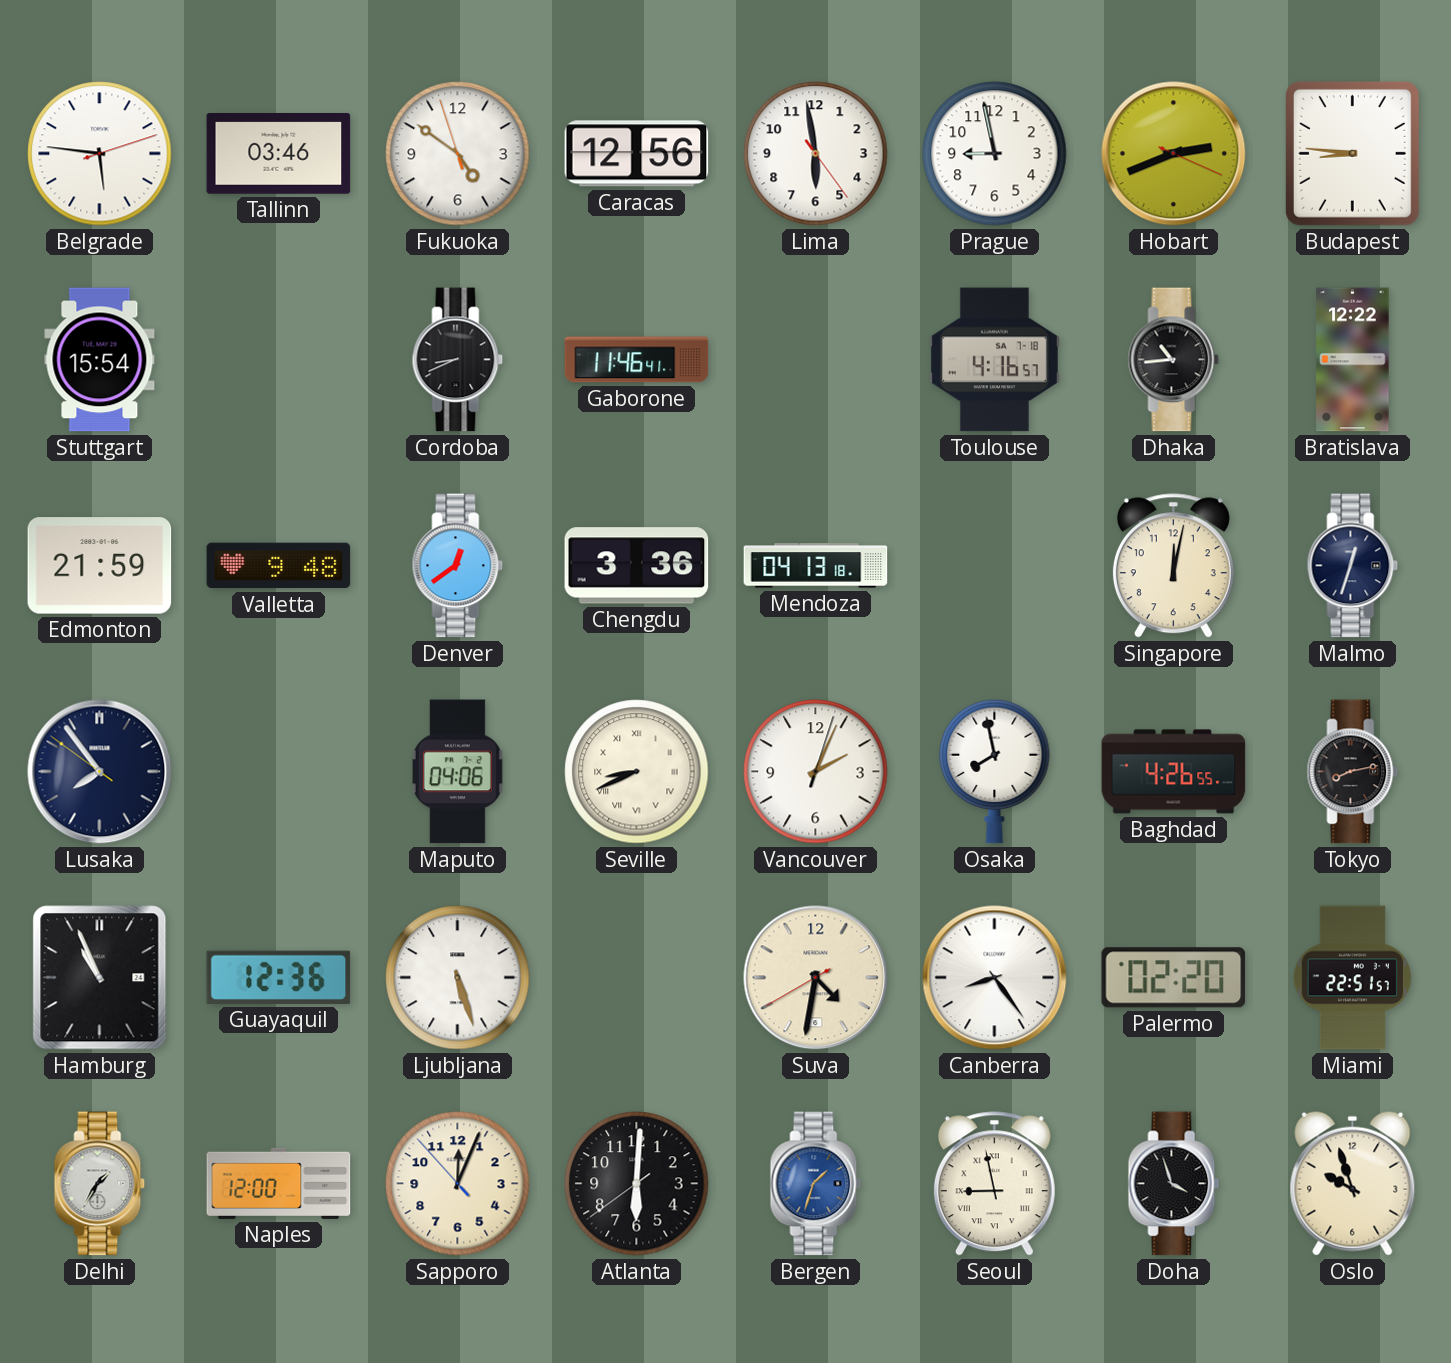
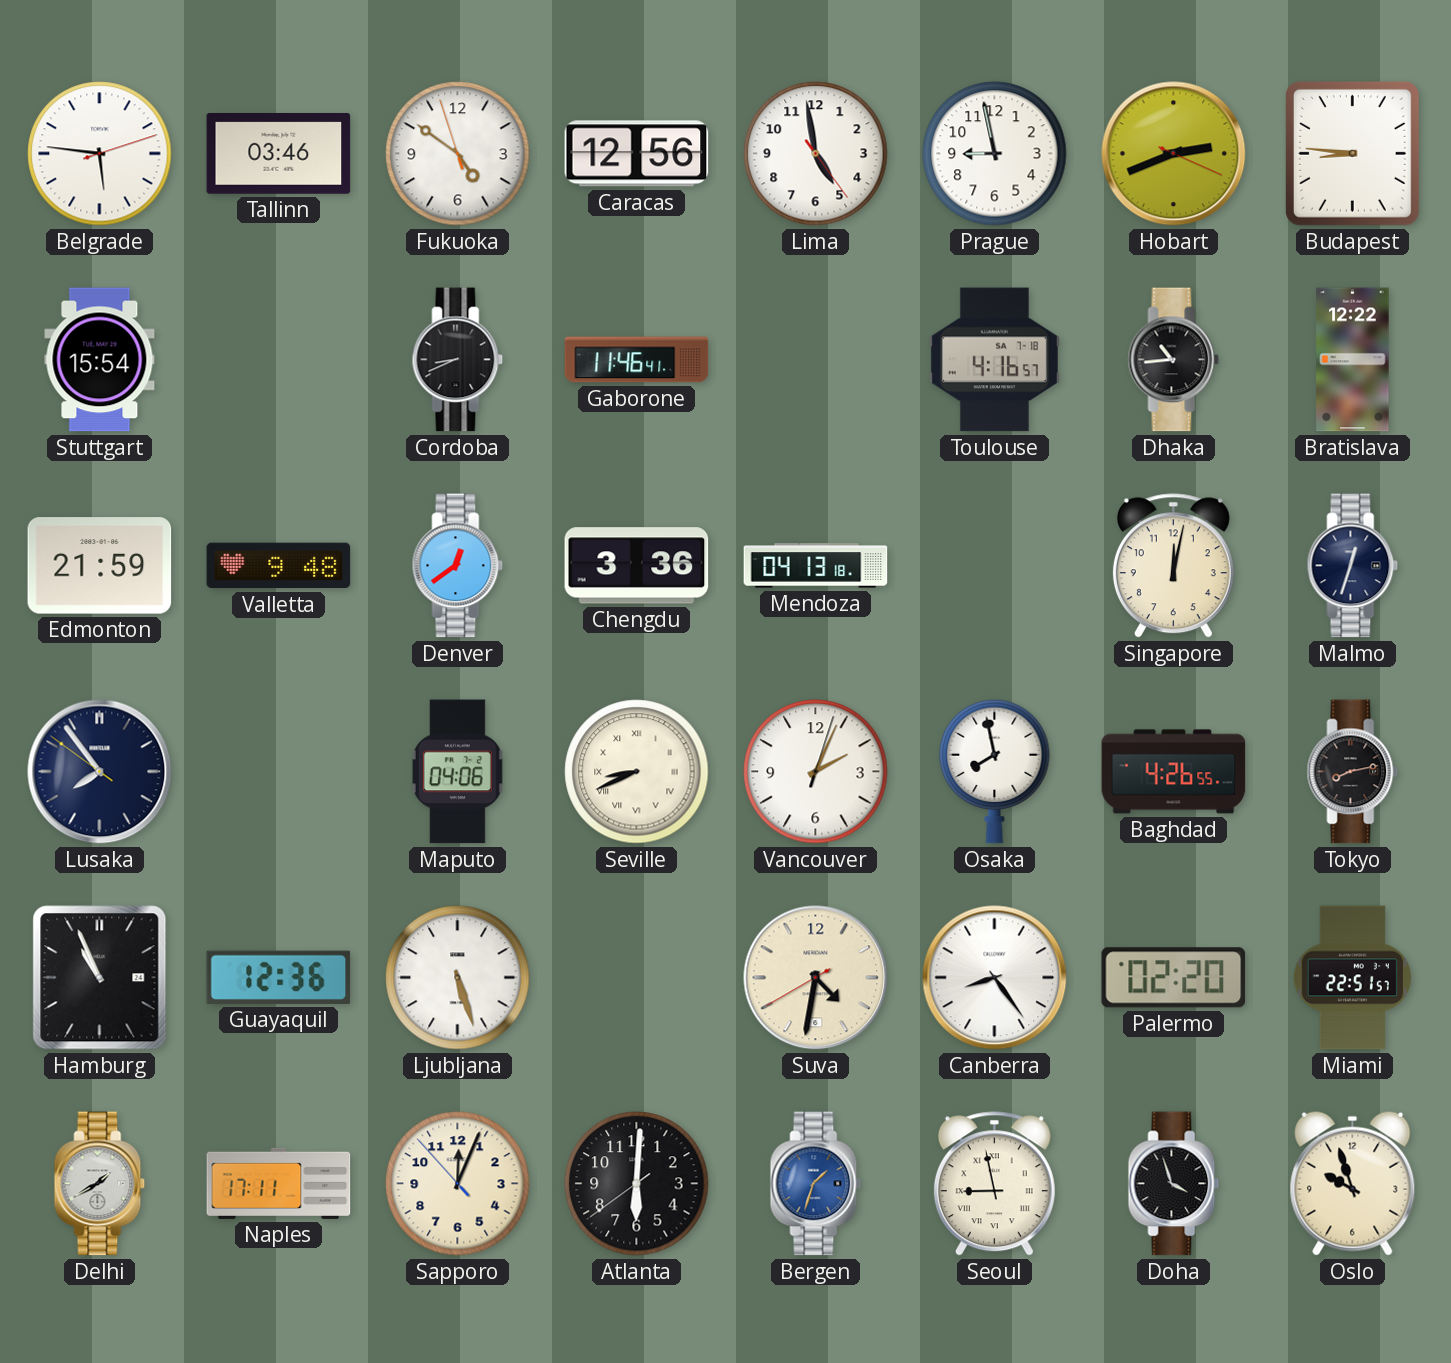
Lima: 5:58 -> 4:58
Delhi: 1:35 -> 1:40
Naples: 12:00 -> 17:11
